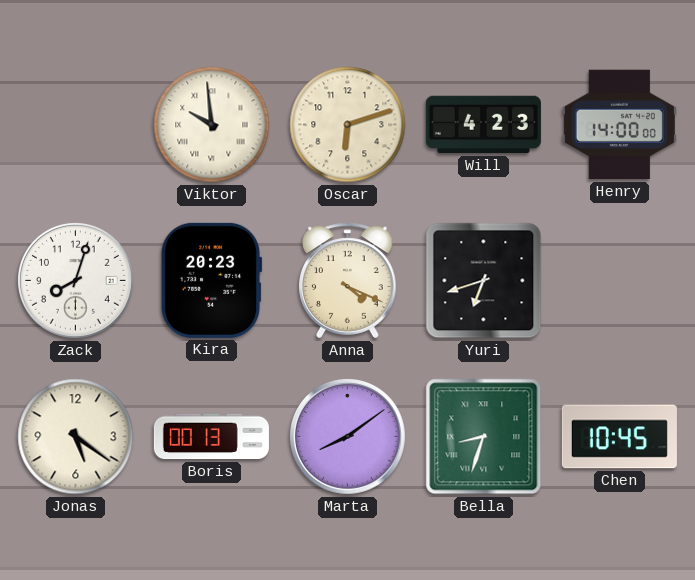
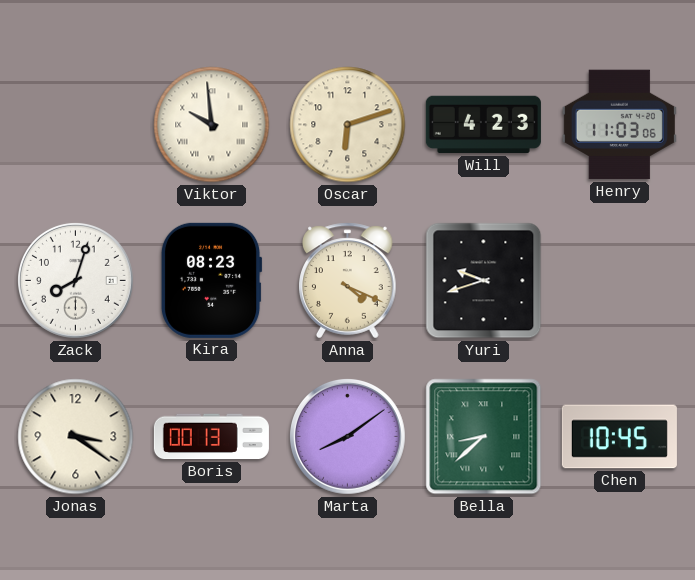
Henry: 14:00 -> 11:03
Kira: 20:23 -> 08:23
Yuri: 6:42 -> 9:42
Jonas: 5:21 -> 3:21
Bella: 8:33 -> 8:38
